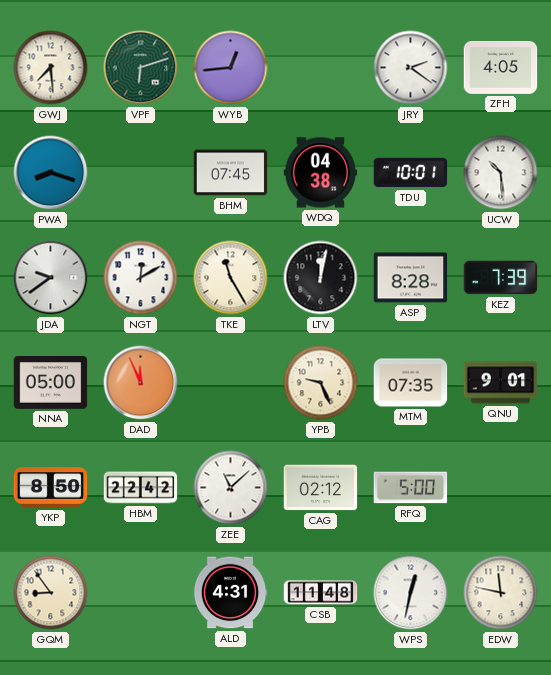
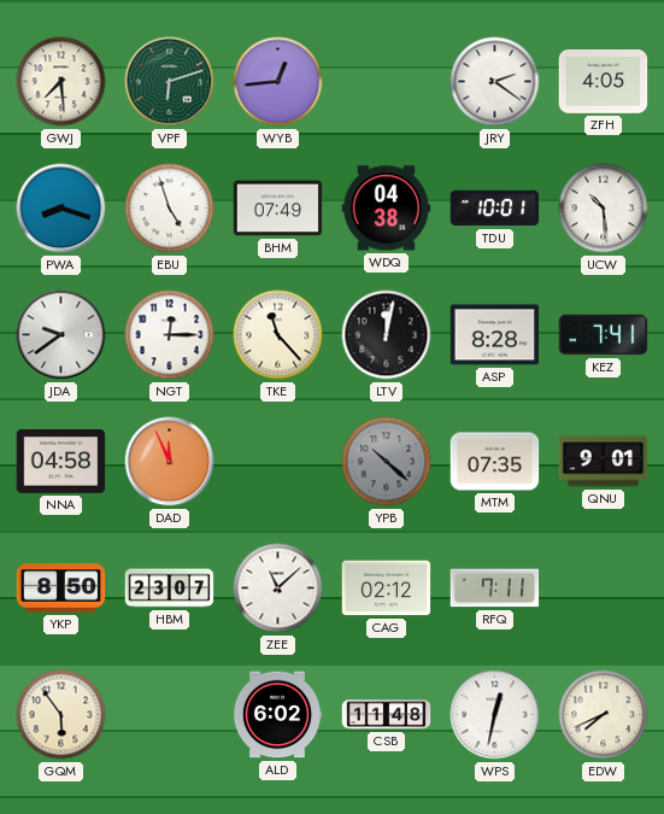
EBU: none -> 4:57
BHM: 07:45 -> 07:49
NGT: 12:10 -> 12:15
TKE: 11:25 -> 11:23
KEZ: 7:39 -> 7:41
NNA: 05:00 -> 04:58
YPB: 9:26 -> 10:22
YPB dial: cream -> grey
HBM: 22:42 -> 23:07
RFQ: 5:00 -> 7:11
GQM: 8:54 -> 5:54
ALD: 4:31 -> 6:02
EDW: 11:47 -> 7:41
